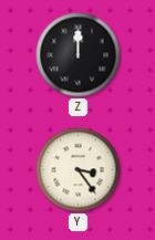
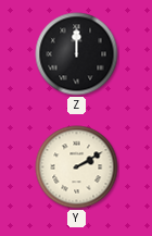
Y: 3:24 -> 2:10
